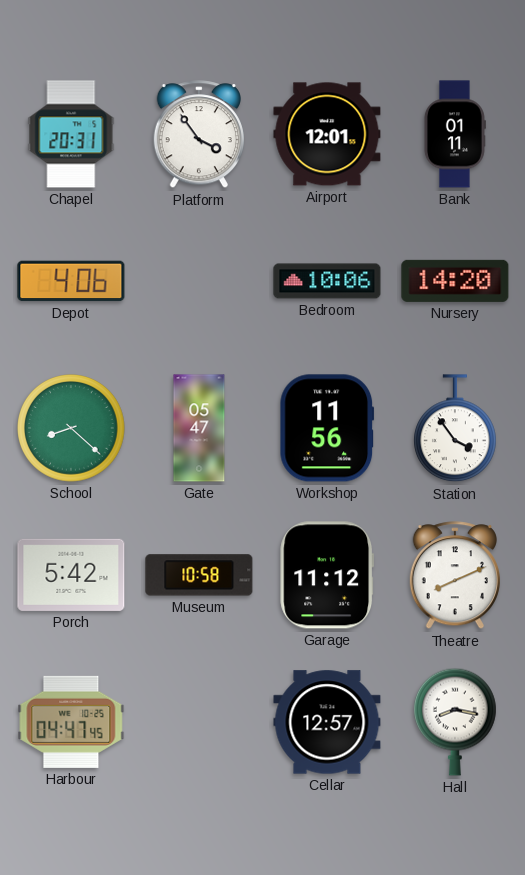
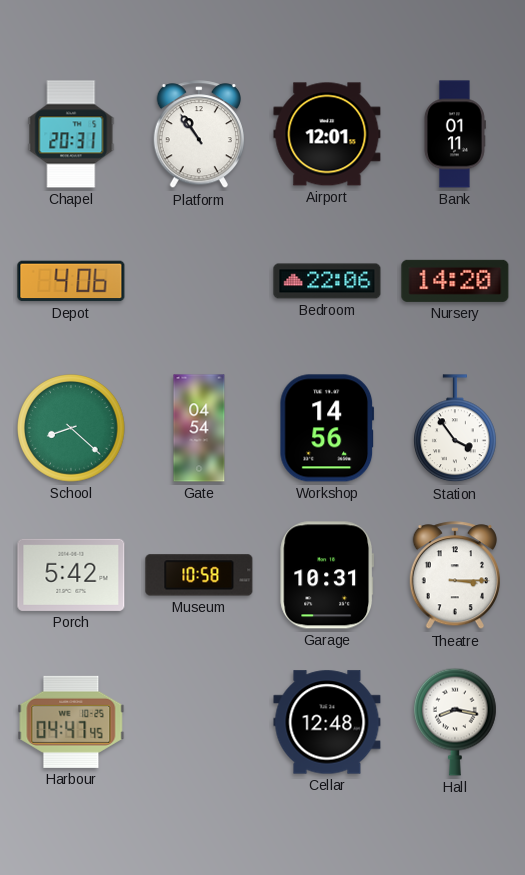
Platform: 3:54 -> 10:54
Bedroom: 10:06 -> 22:06
Gate: 05:47 -> 04:54
Workshop: 11:56 -> 14:56
Garage: 11:12 -> 10:31
Theatre: 8:11 -> 3:15
Cellar: 12:57 -> 12:48
